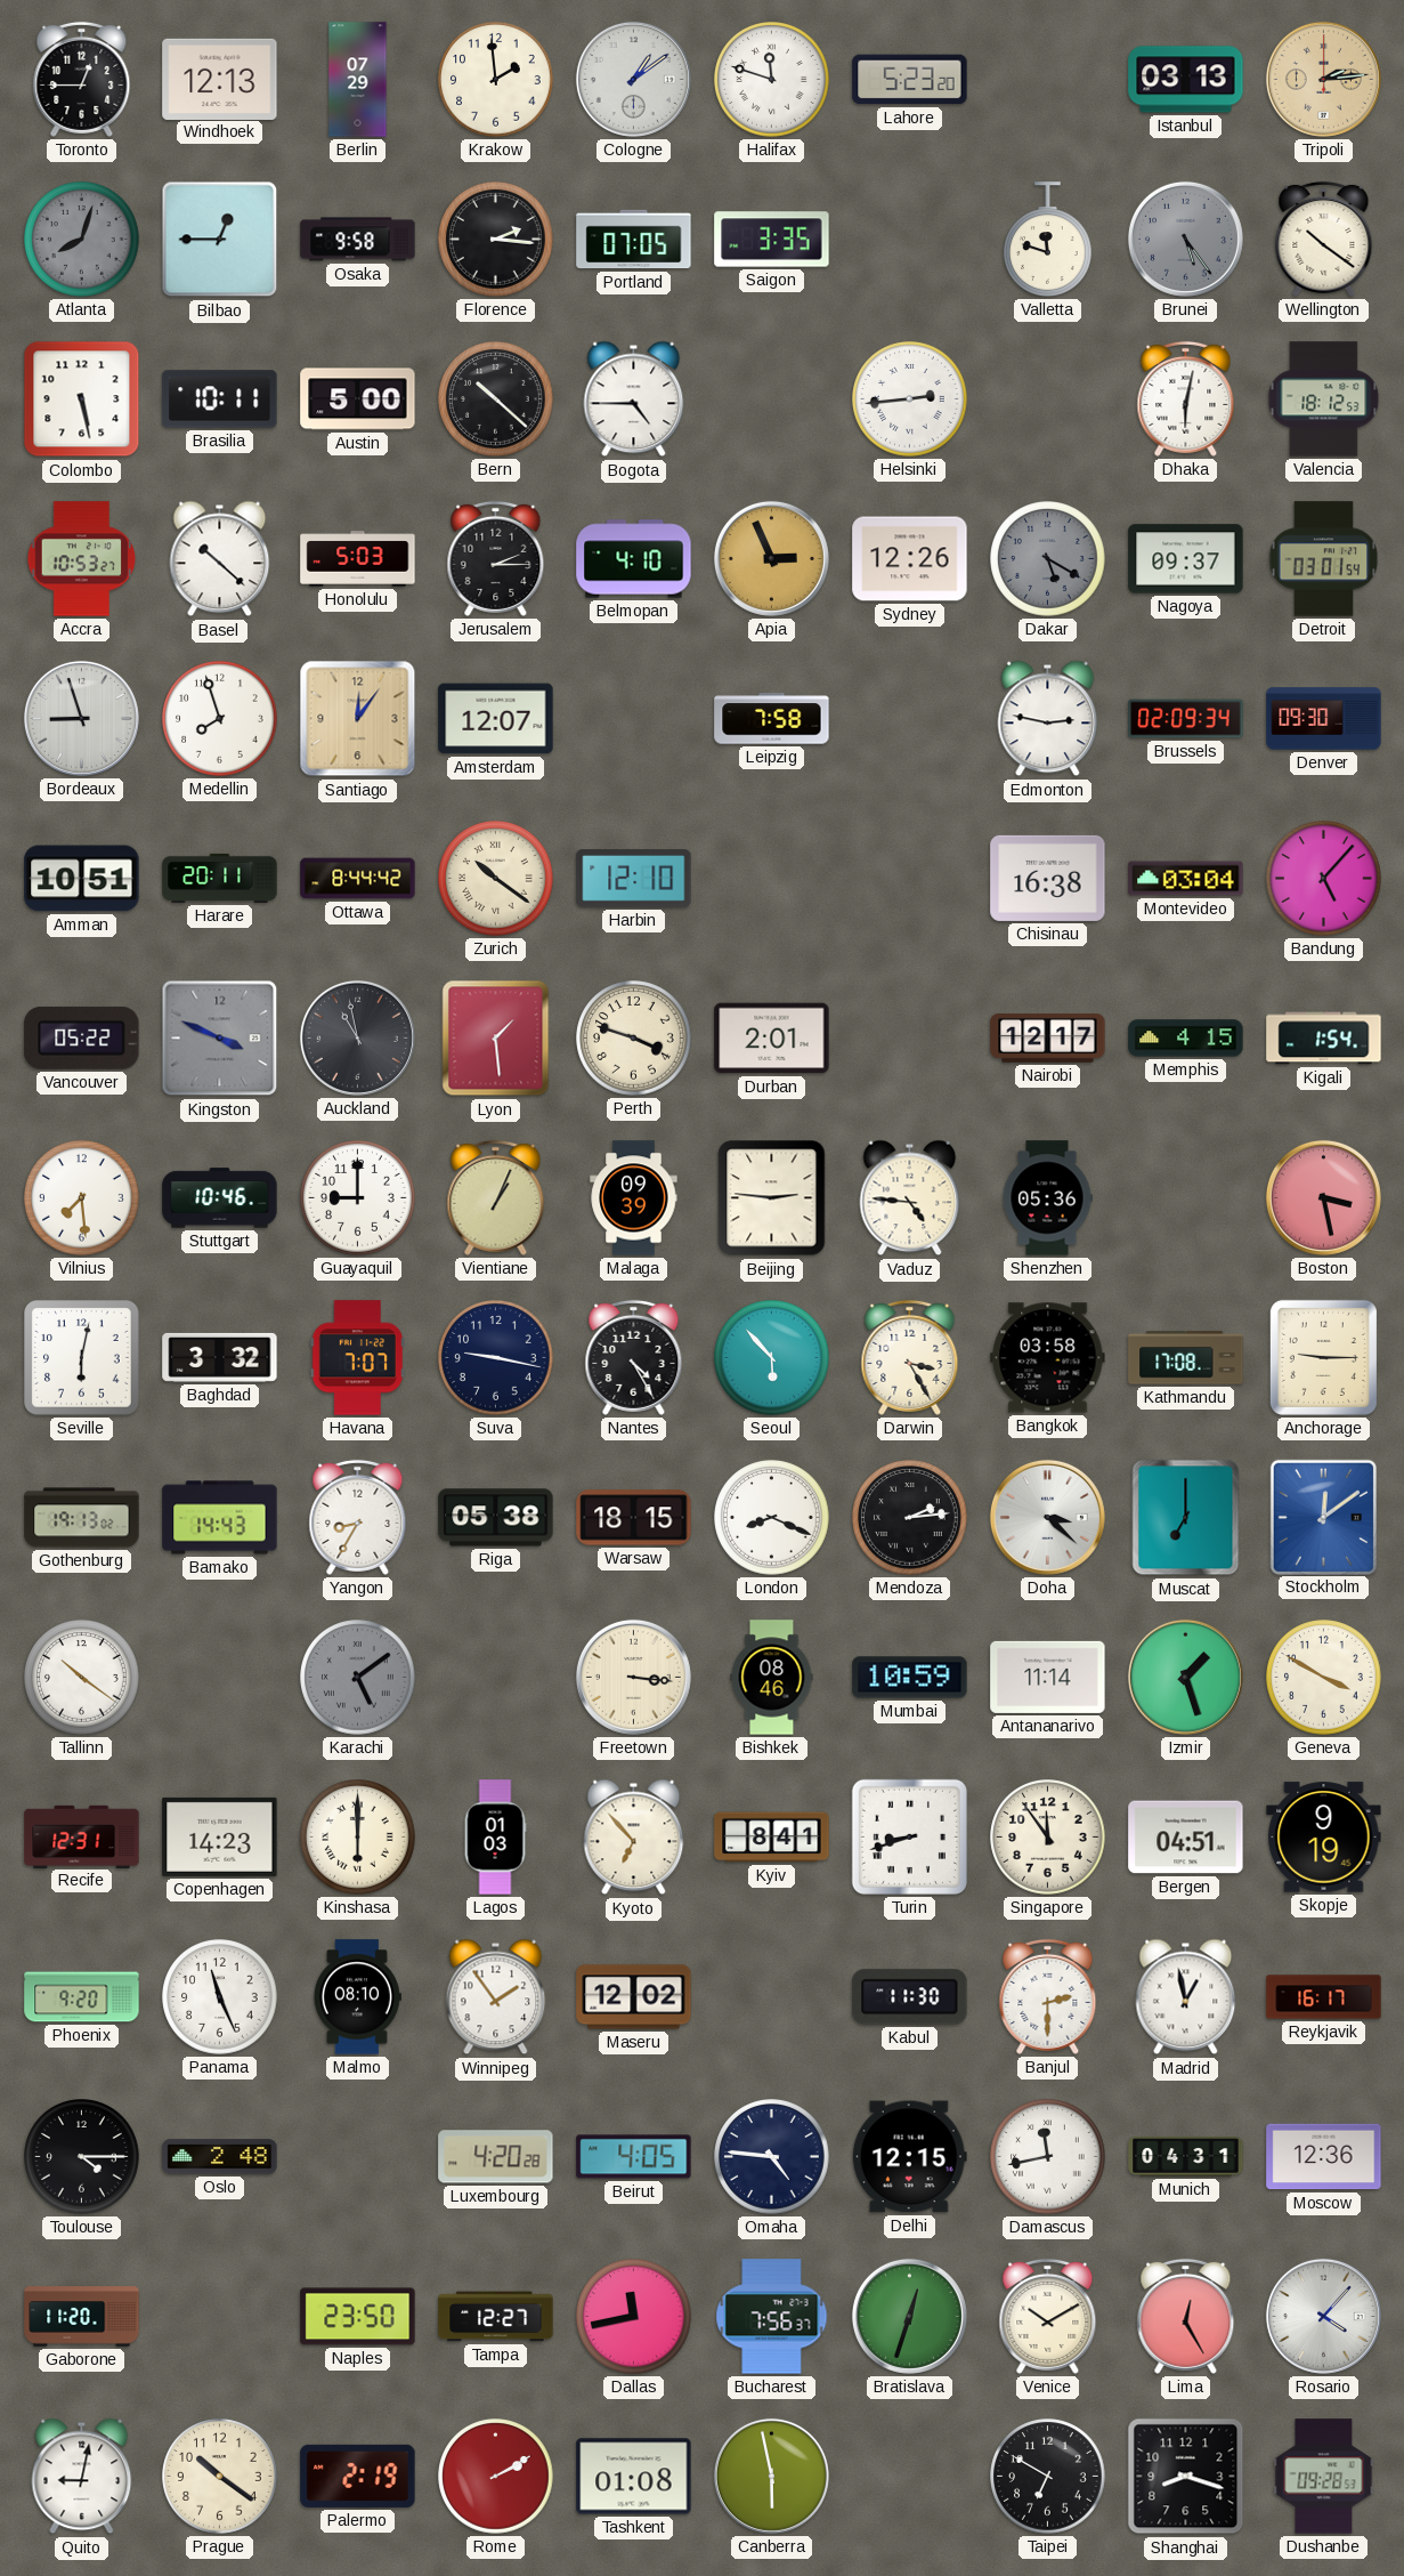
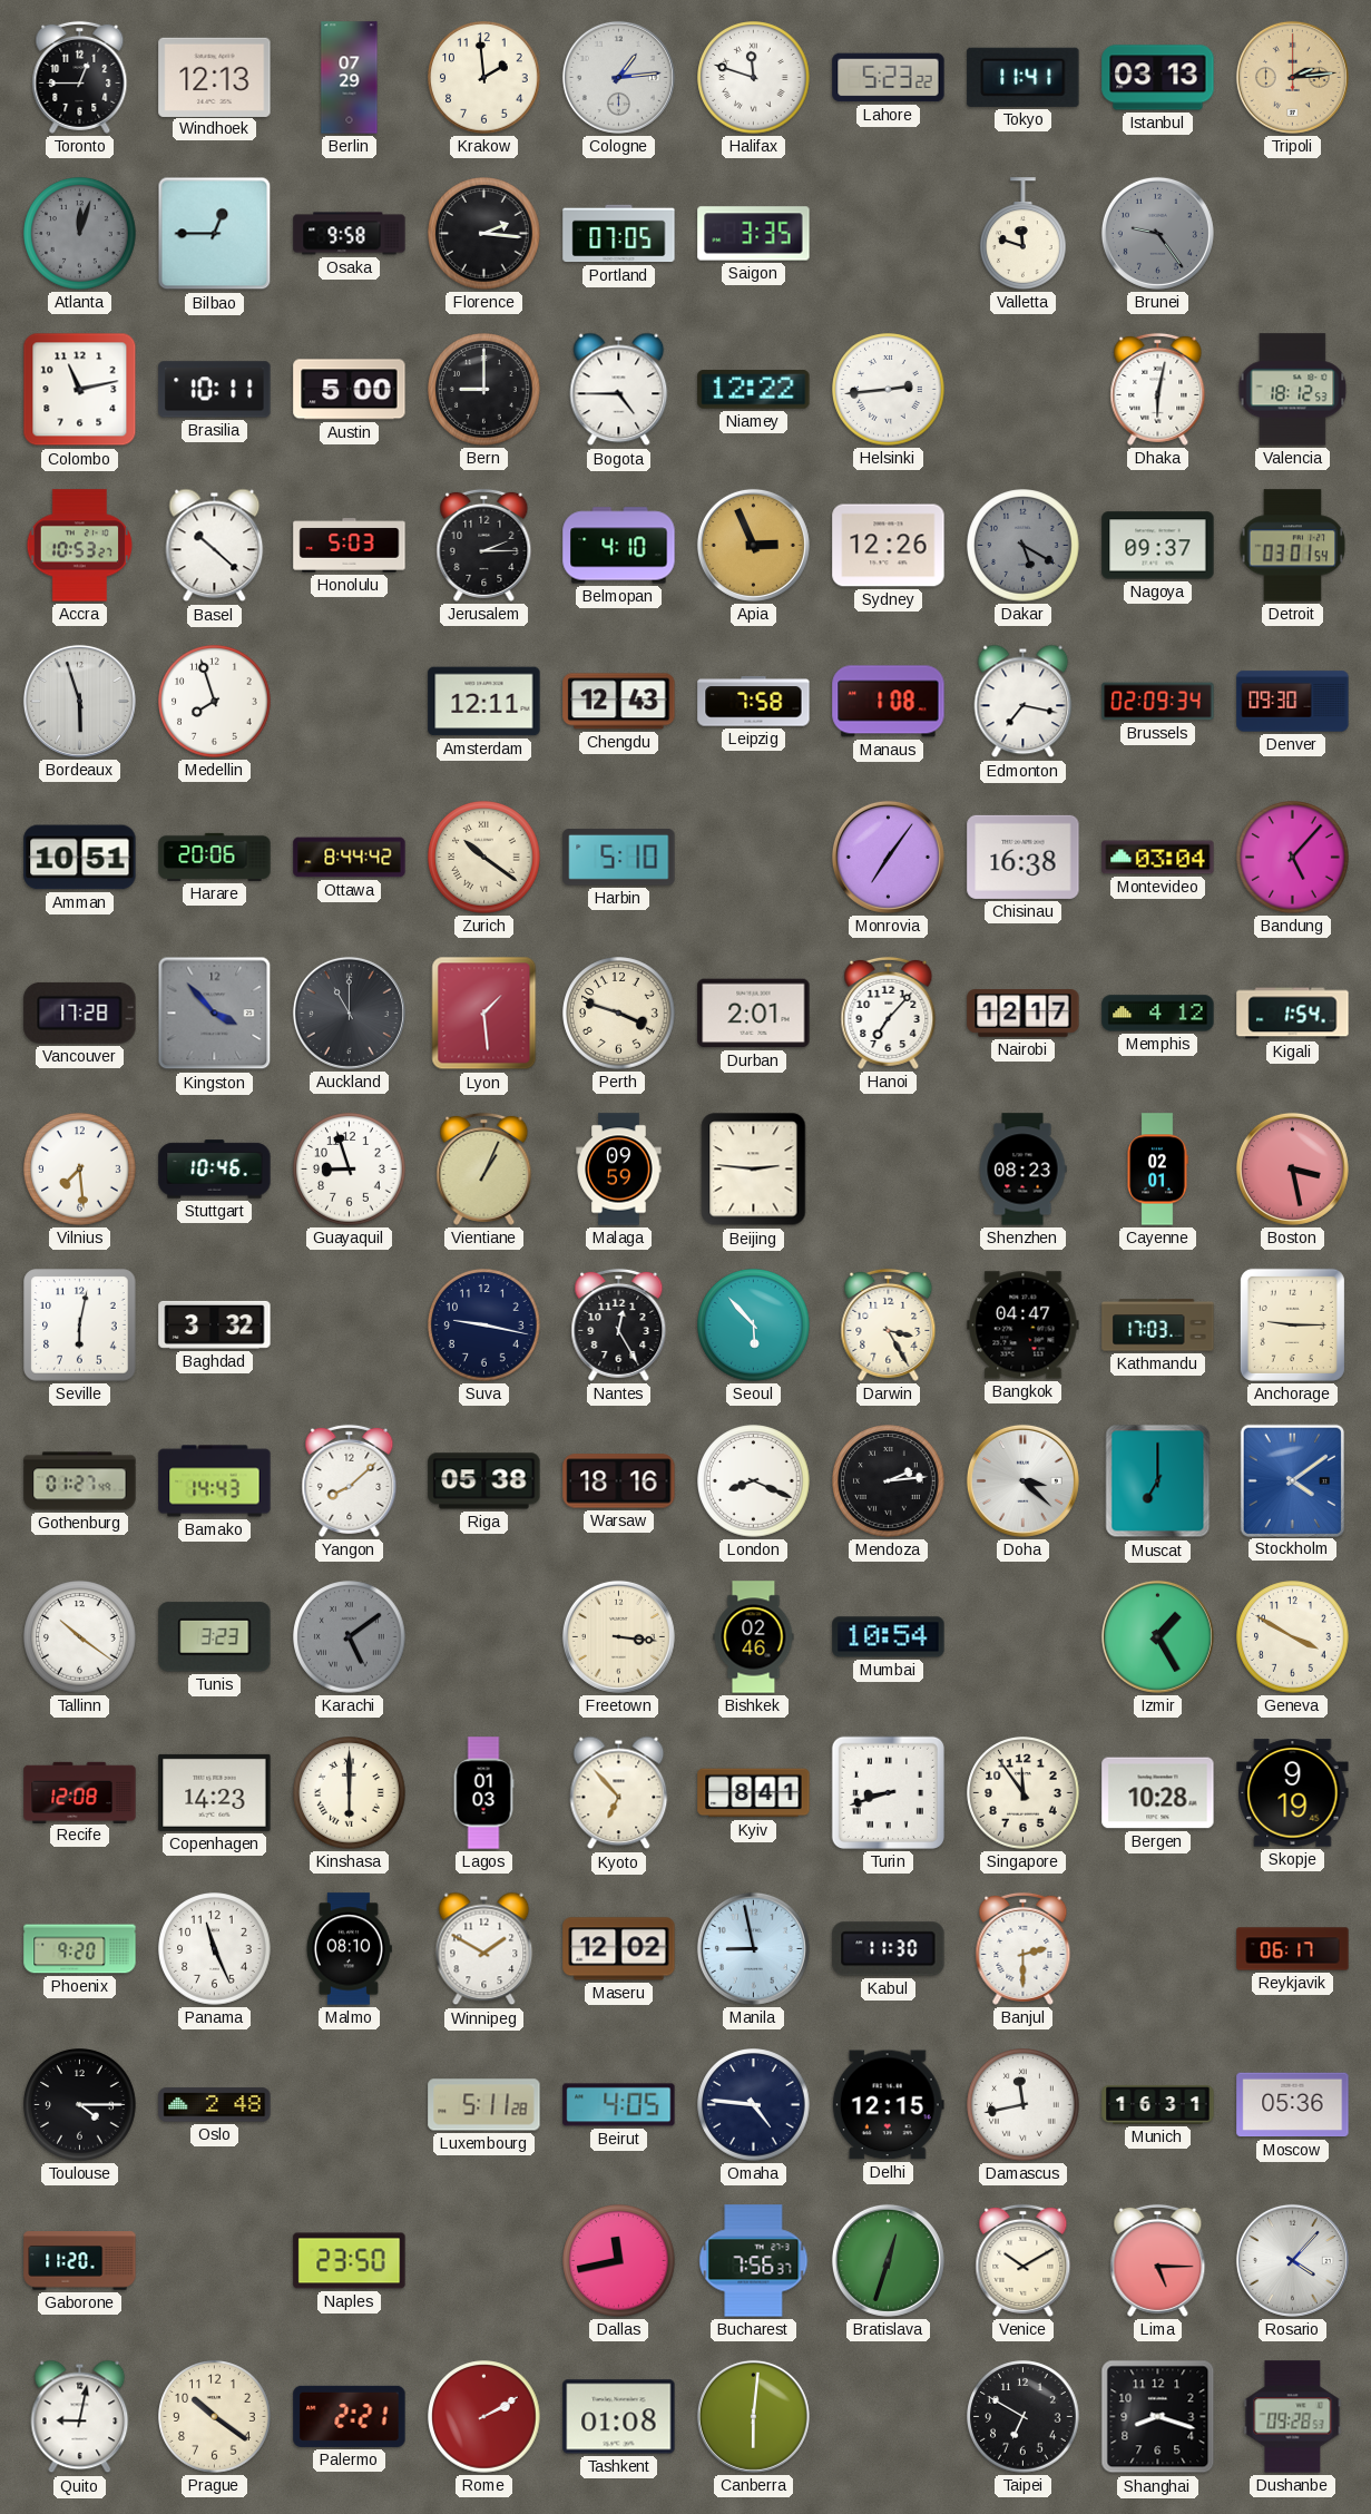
Cologne: 1:09 -> 1:14
Lahore: 5:23:20 -> 5:23:22
Tokyo: none -> 11:41
Atlanta: 8:03 -> 12:03
Brunei: 5:24 -> 9:24
Wellington: 10:21 -> none
Colombo: 5:28 -> 11:13
Bern: 10:22 -> 9:00
Niamey: none -> 12:22
Bordeaux: 8:57 -> 5:57
Santiago: 12:06 -> none
Amsterdam: 12:07 -> 12:11
Chengdu: none -> 12:43
Manaus: none -> 1:08
Edmonton: 2:47 -> 7:17
Harare: 20:11 -> 20:06
Harbin: 12:10 -> 5:10
Monrovia: none -> 7:06
Vancouver: 05:22 -> 17:28
Kingston: 3:49 -> 3:53
Auckland: 10:58 -> 11:00
Hanoi: none -> 7:07
Memphis: 4:15 -> 4:12
Guayaquil: 9:00 -> 8:57
Malaga: 09:39 -> 09:59
Vaduz: 4:46 -> none
Shenzhen: 05:36 -> 08:23
Cayenne: none -> 02:01
Havana: 7:07 -> none
Nantes: 4:25 -> 12:25
Bangkok: 03:58 -> 04:47
Kathmandu: 17:08 -> 17:03
Gothenburg: 19:13 -> 01:27
Yangon: 8:35 -> 8:08
Warsaw: 18:15 -> 18:16
Stockholm: 12:09 -> 4:09
Tunis: none -> 3:23
Bishkek: 08:46 -> 02:46
Mumbai: 10:59 -> 10:54
Antananarivo: 11:14 -> none
Izmir: 1:27 -> 1:25
Recife: 12:31 -> 12:08
Bergen: 04:51 -> 10:28
Winnipeg: 1:54 -> 1:50
Manila: none -> 8:58
Madrid: 12:58 -> none
Reykjavik: 16:17 -> 06:17
Luxembourg: 4:20 -> 5:11
Munich: 04:31 -> 16:31
Moscow: 12:36 -> 05:36
Tampa: 12:27 -> none
Lima: 12:25 -> 5:15
Palermo: 2:19 -> 2:21
Canberra: 5:58 -> 6:01
